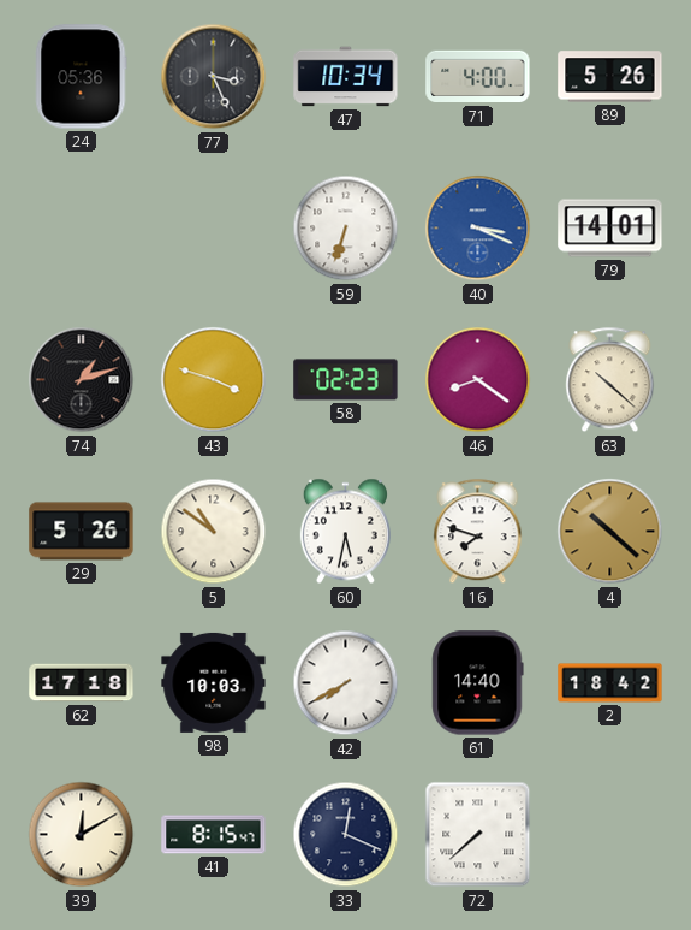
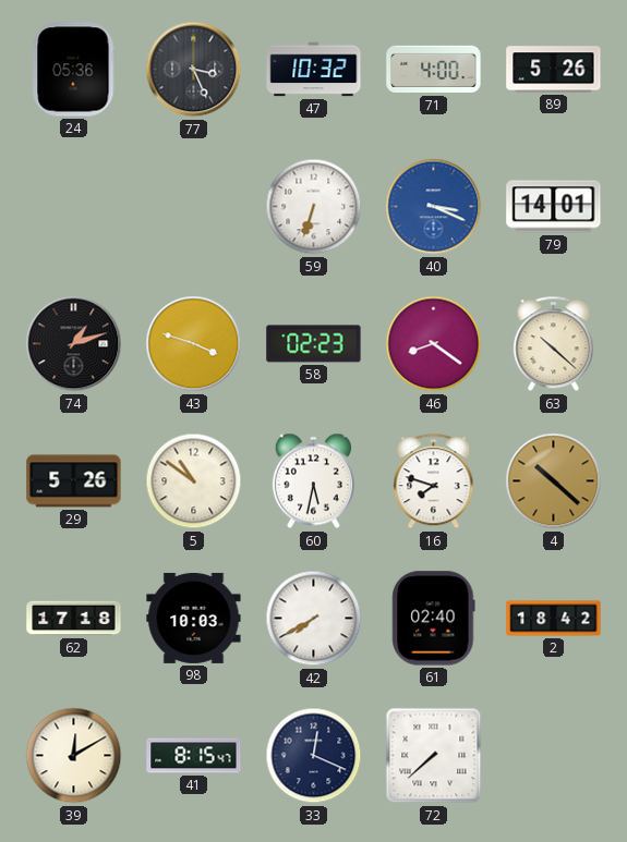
47: 10:34 -> 10:32
61: 14:40 -> 02:40
